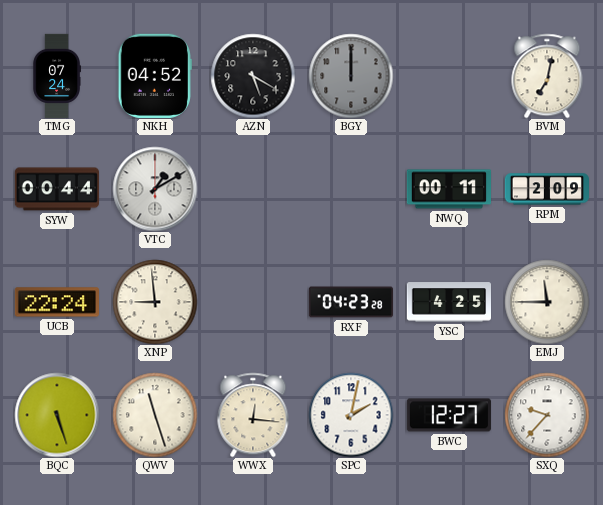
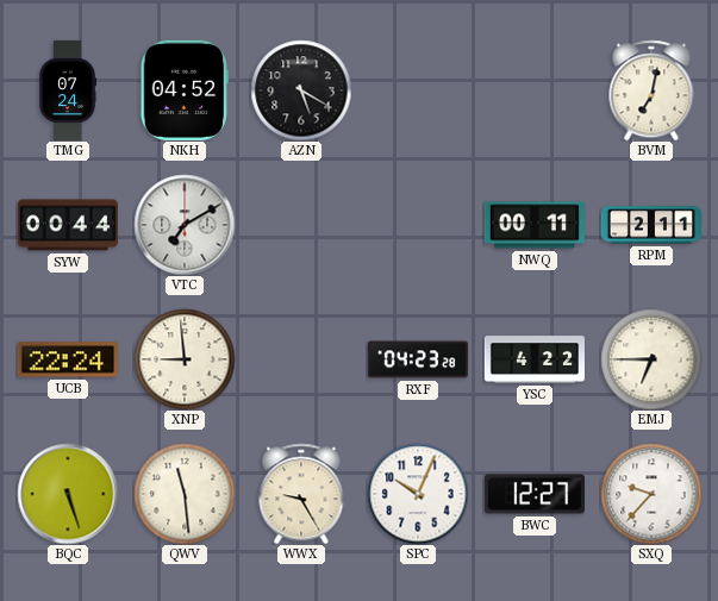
BGY: 12:00 -> none
VTC: 1:10 -> 7:10
RPM: 2:09 -> 2:11
YSC: 4:25 -> 4:22
EMJ: 11:45 -> 6:45
QWV: 11:27 -> 11:29
WWX: 12:16 -> 9:25
SPC: 2:02 -> 10:04
